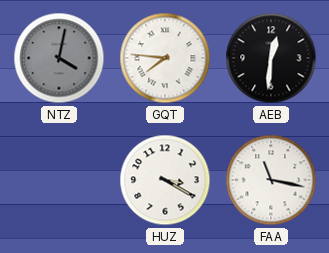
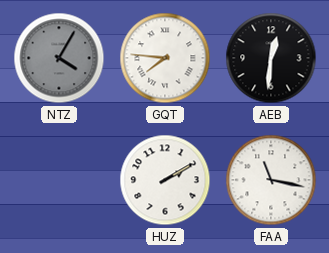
NTZ: 4:02 -> 4:05
HUZ: 3:20 -> 2:10
